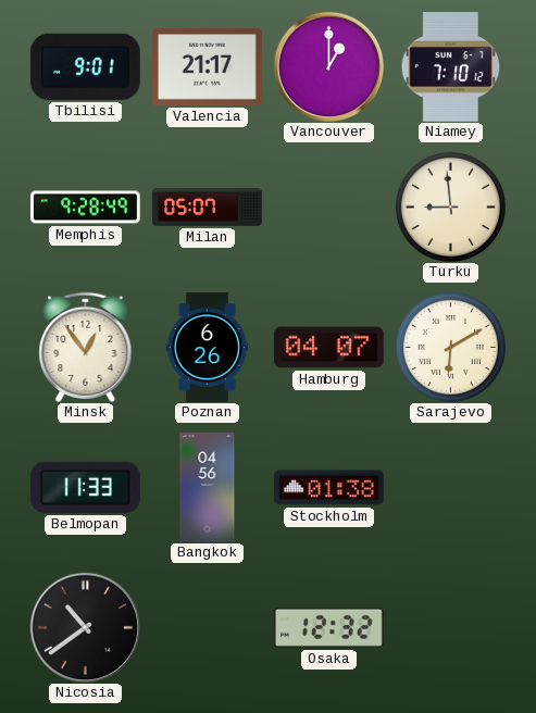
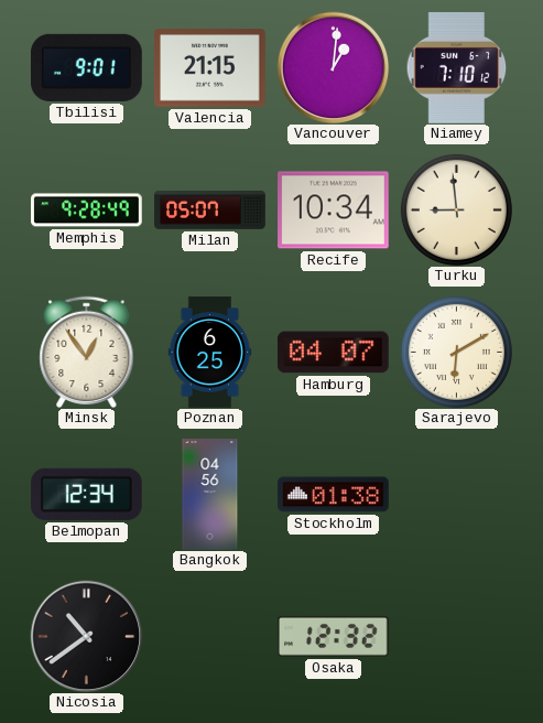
Valencia: 21:17 -> 21:15
Vancouver: 1:00 -> 1:01
Recife: none -> 10:34
Poznan: 6:26 -> 6:25
Belmopan: 11:33 -> 12:34
